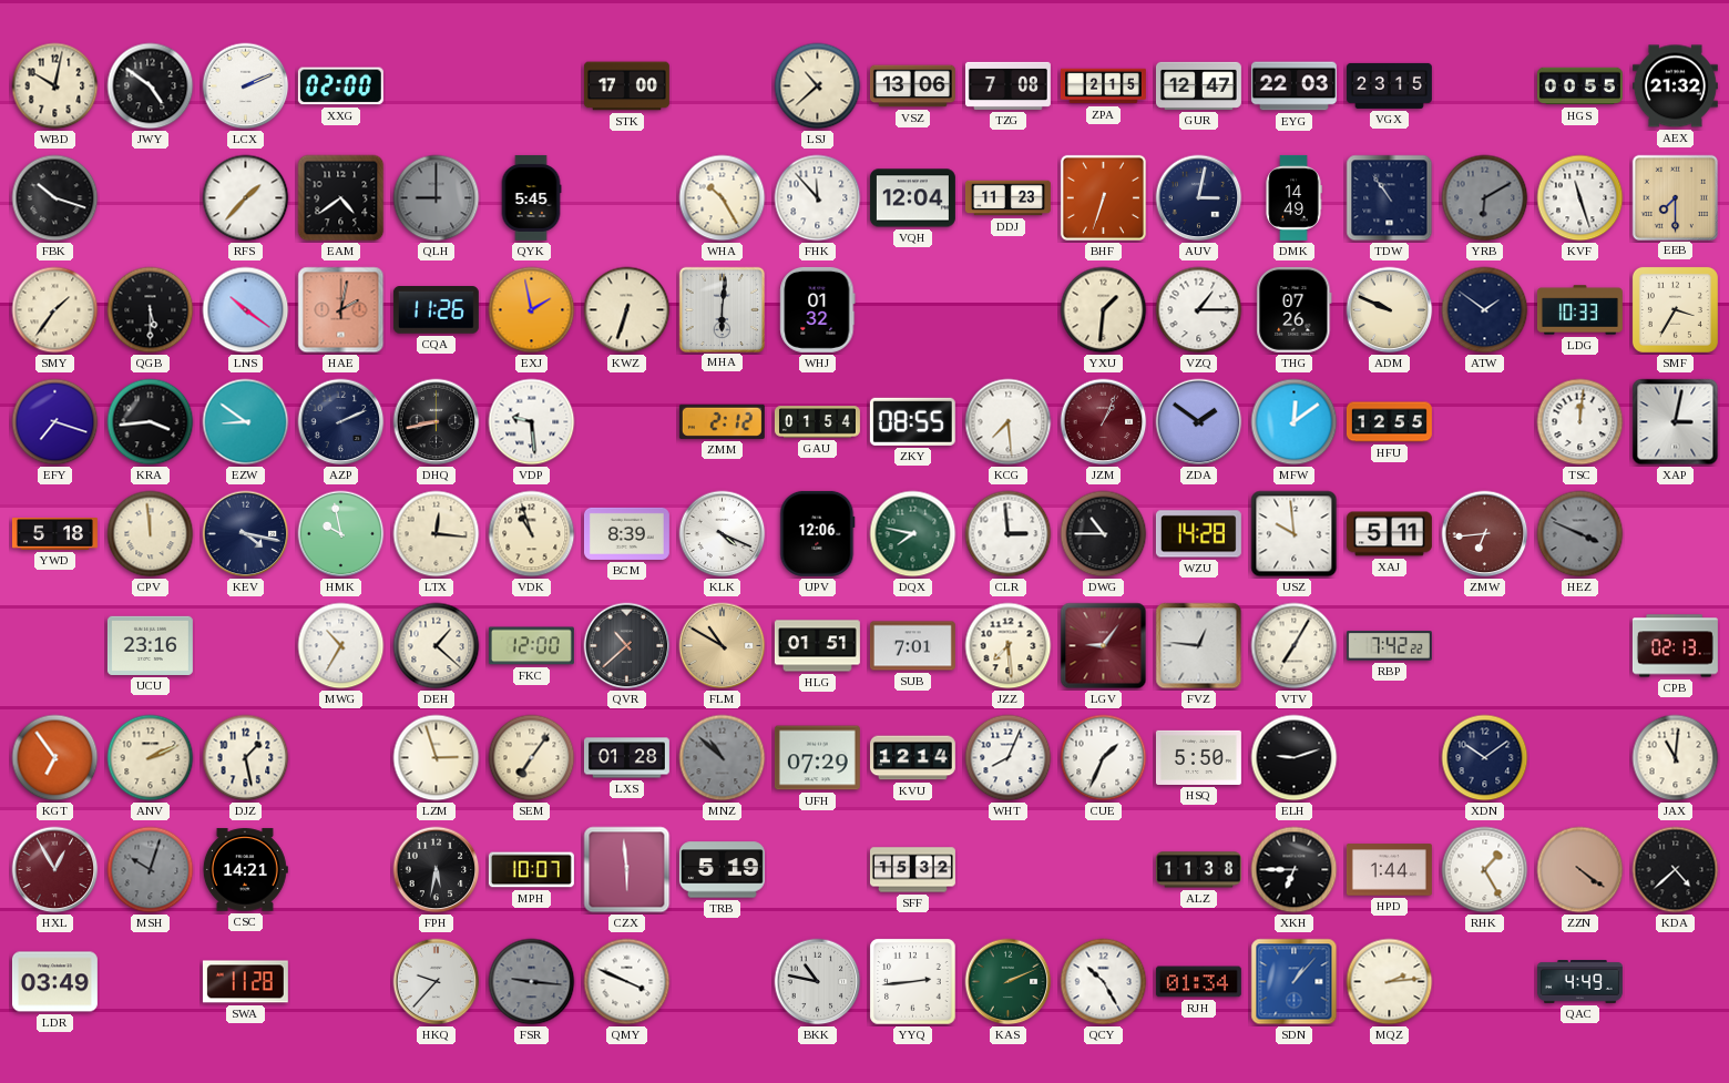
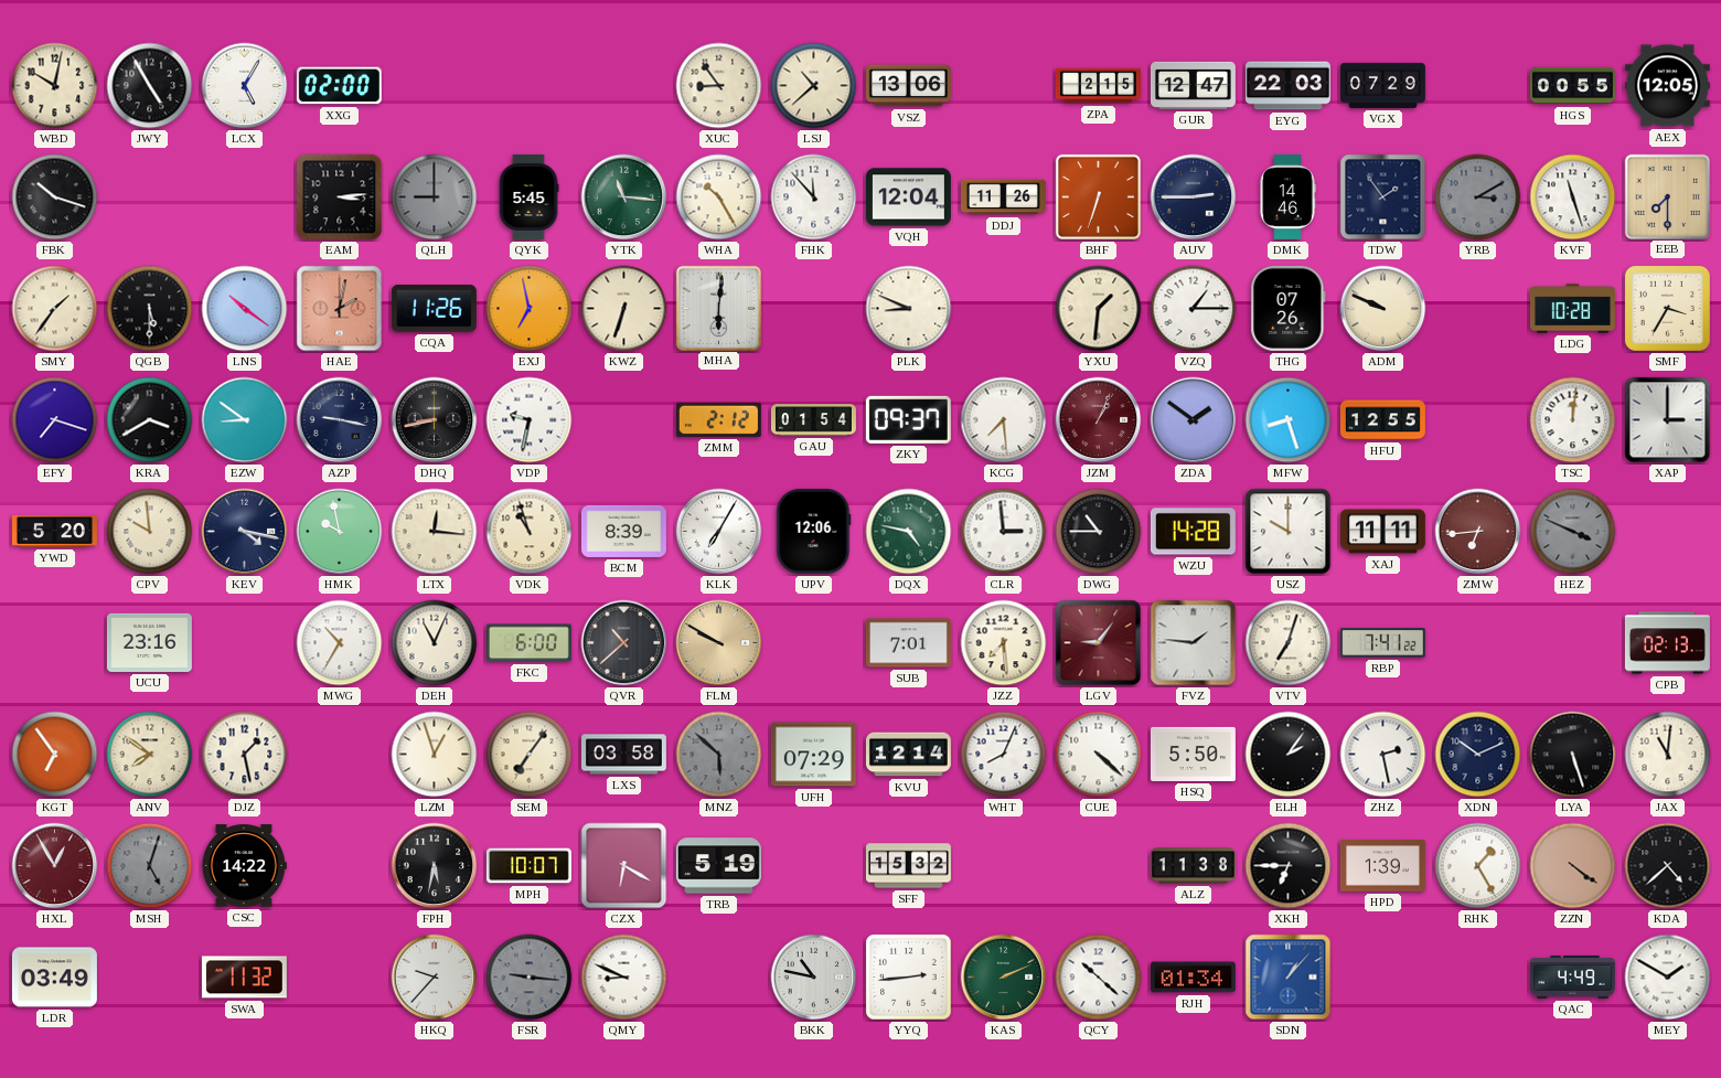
JWY: 4:51 -> 4:55
LCX: 2:11 -> 5:05
STK: 17:00 -> none
XUC: none -> 8:54
TZG: 7:08 -> none
VGX: 23:15 -> 07:29
AEX: 21:32 -> 12:05
RFS: 1:37 -> none
EAM: 4:39 -> 3:14
YTK: none -> 11:16
DDJ: 11:23 -> 11:26
AUV: 3:02 -> 2:45
DMK: 14:49 -> 14:46
TDW: 10:54 -> 1:54
YRB: 6:10 -> 3:10
EXJ: 1:58 -> 6:58
WHJ: 01:32 -> none
PLK: none -> 8:49
ATW: 1:51 -> none
LDG: 10:33 -> 10:28
KRA: 3:44 -> 3:40
AZP: 2:11 -> 9:17
VDP: 9:29 -> 9:32
ZKY: 08:55 -> 09:37
MFW: 12:09 -> 8:27
XAP: 3:02 -> 3:00
YWD: 5:18 -> 5:20
CPV: 11:59 -> 9:59
KLK: 4:19 -> 7:05
DQX: 7:47 -> 4:47
USZ: 9:59 -> 10:00
XAJ: 5:11 -> 11:11
DEH: 1:22 -> 11:04
FKC: 12:00 -> 6:00
FLM: 10:50 -> 9:50
HLG: 01:51 -> none
FVZ: 12:46 -> 1:46
VTV: 7:05 -> 7:03
RBP: 7:42 -> 7:41
ANV: 2:11 -> 7:51
LZM: 2:57 -> 12:57
LXS: 01:28 -> 03:58
MNZ: 10:52 -> 5:52
CUE: 1:34 -> 4:22
ELH: 9:12 -> 2:06
ZHZ: none -> 2:28
XDN: 10:09 -> 10:11
LYA: none -> 5:27
MSH: 10:03 -> 5:03
CSC: 14:21 -> 14:22
CZX: 5:59 -> 6:20
HPD: 1:44 -> 1:39
SWA: 11:28 -> 11:32
QMY: 3:49 -> 8:49
QCY: 10:25 -> 10:22
MQZ: 2:14 -> none
MEY: none -> 1:50
